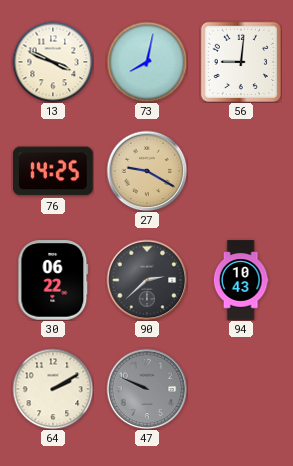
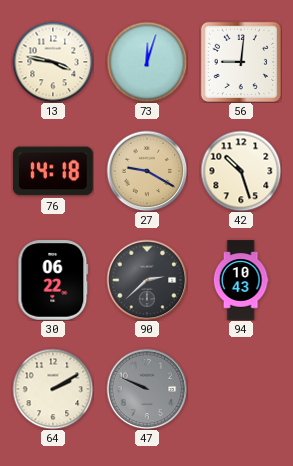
13: 3:49 -> 3:47
73: 8:02 -> 12:03
76: 14:25 -> 14:18
42: none -> 10:27
